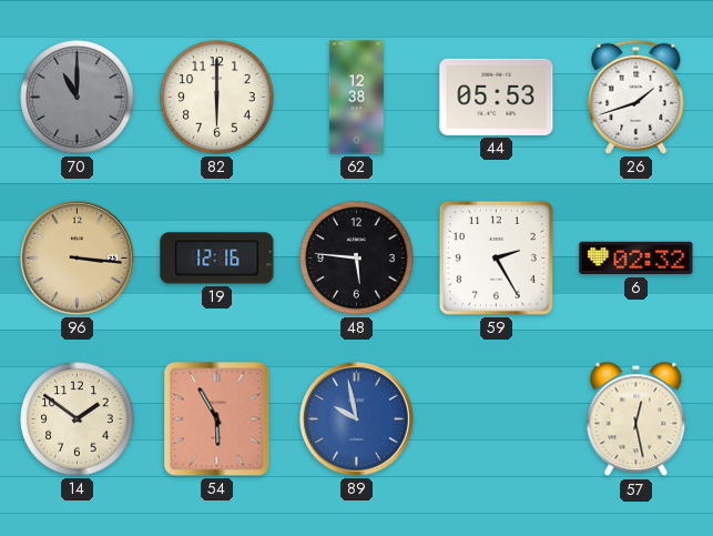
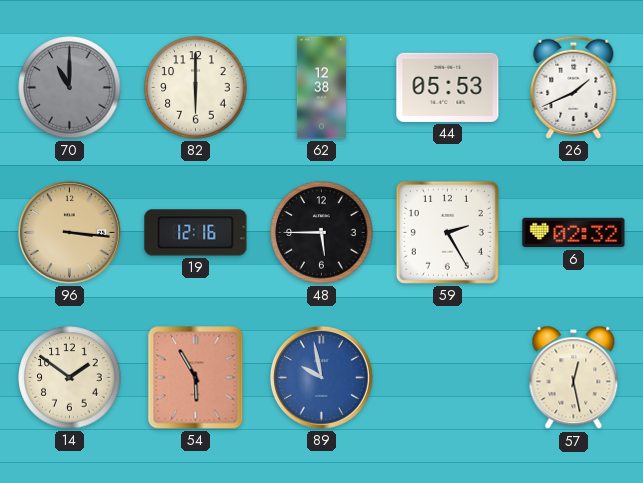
26: 1:42 -> 1:41
48: 5:46 -> 5:45
